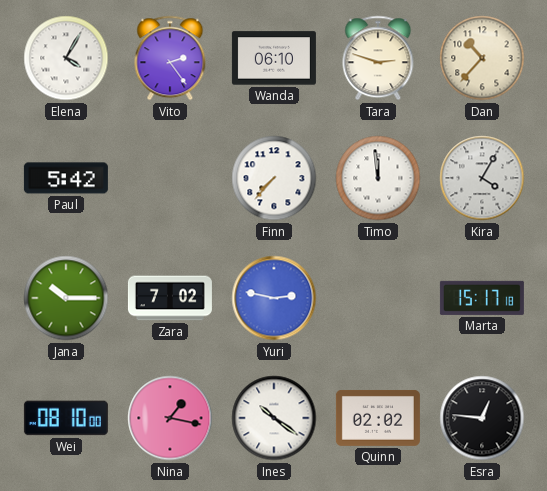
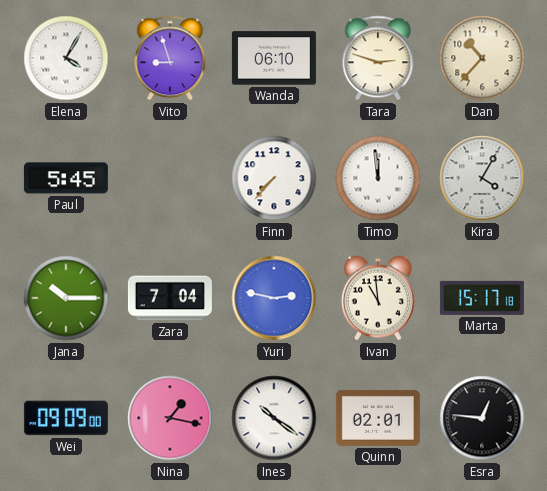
Vito: 2:24 -> 8:57
Paul: 5:42 -> 5:45
Zara: 7:02 -> 7:04
Ivan: none -> 10:59
Wei: 08:10 -> 09:09
Quinn: 02:02 -> 02:01
